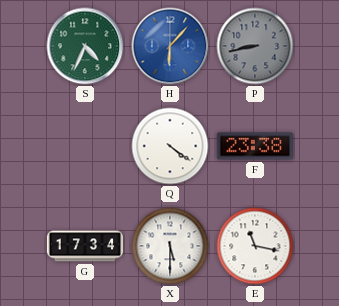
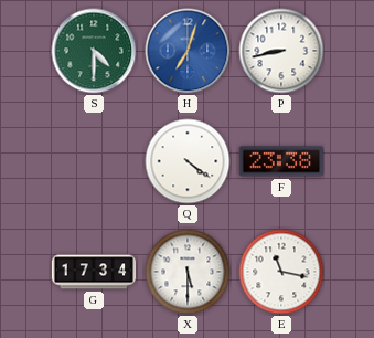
S: 4:34 -> 4:30
H: 6:07 -> 7:03
P dial: grey -> white
